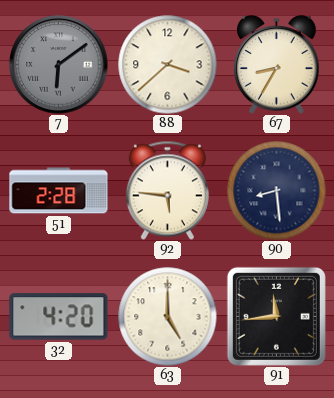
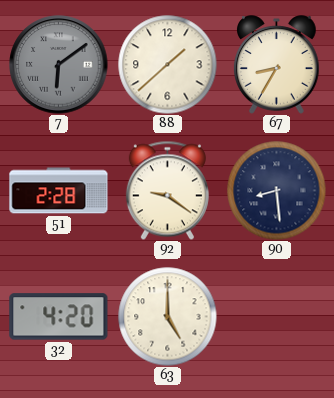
88: 3:38 -> 1:38
92: 5:46 -> 9:21
91: 11:44 -> none
